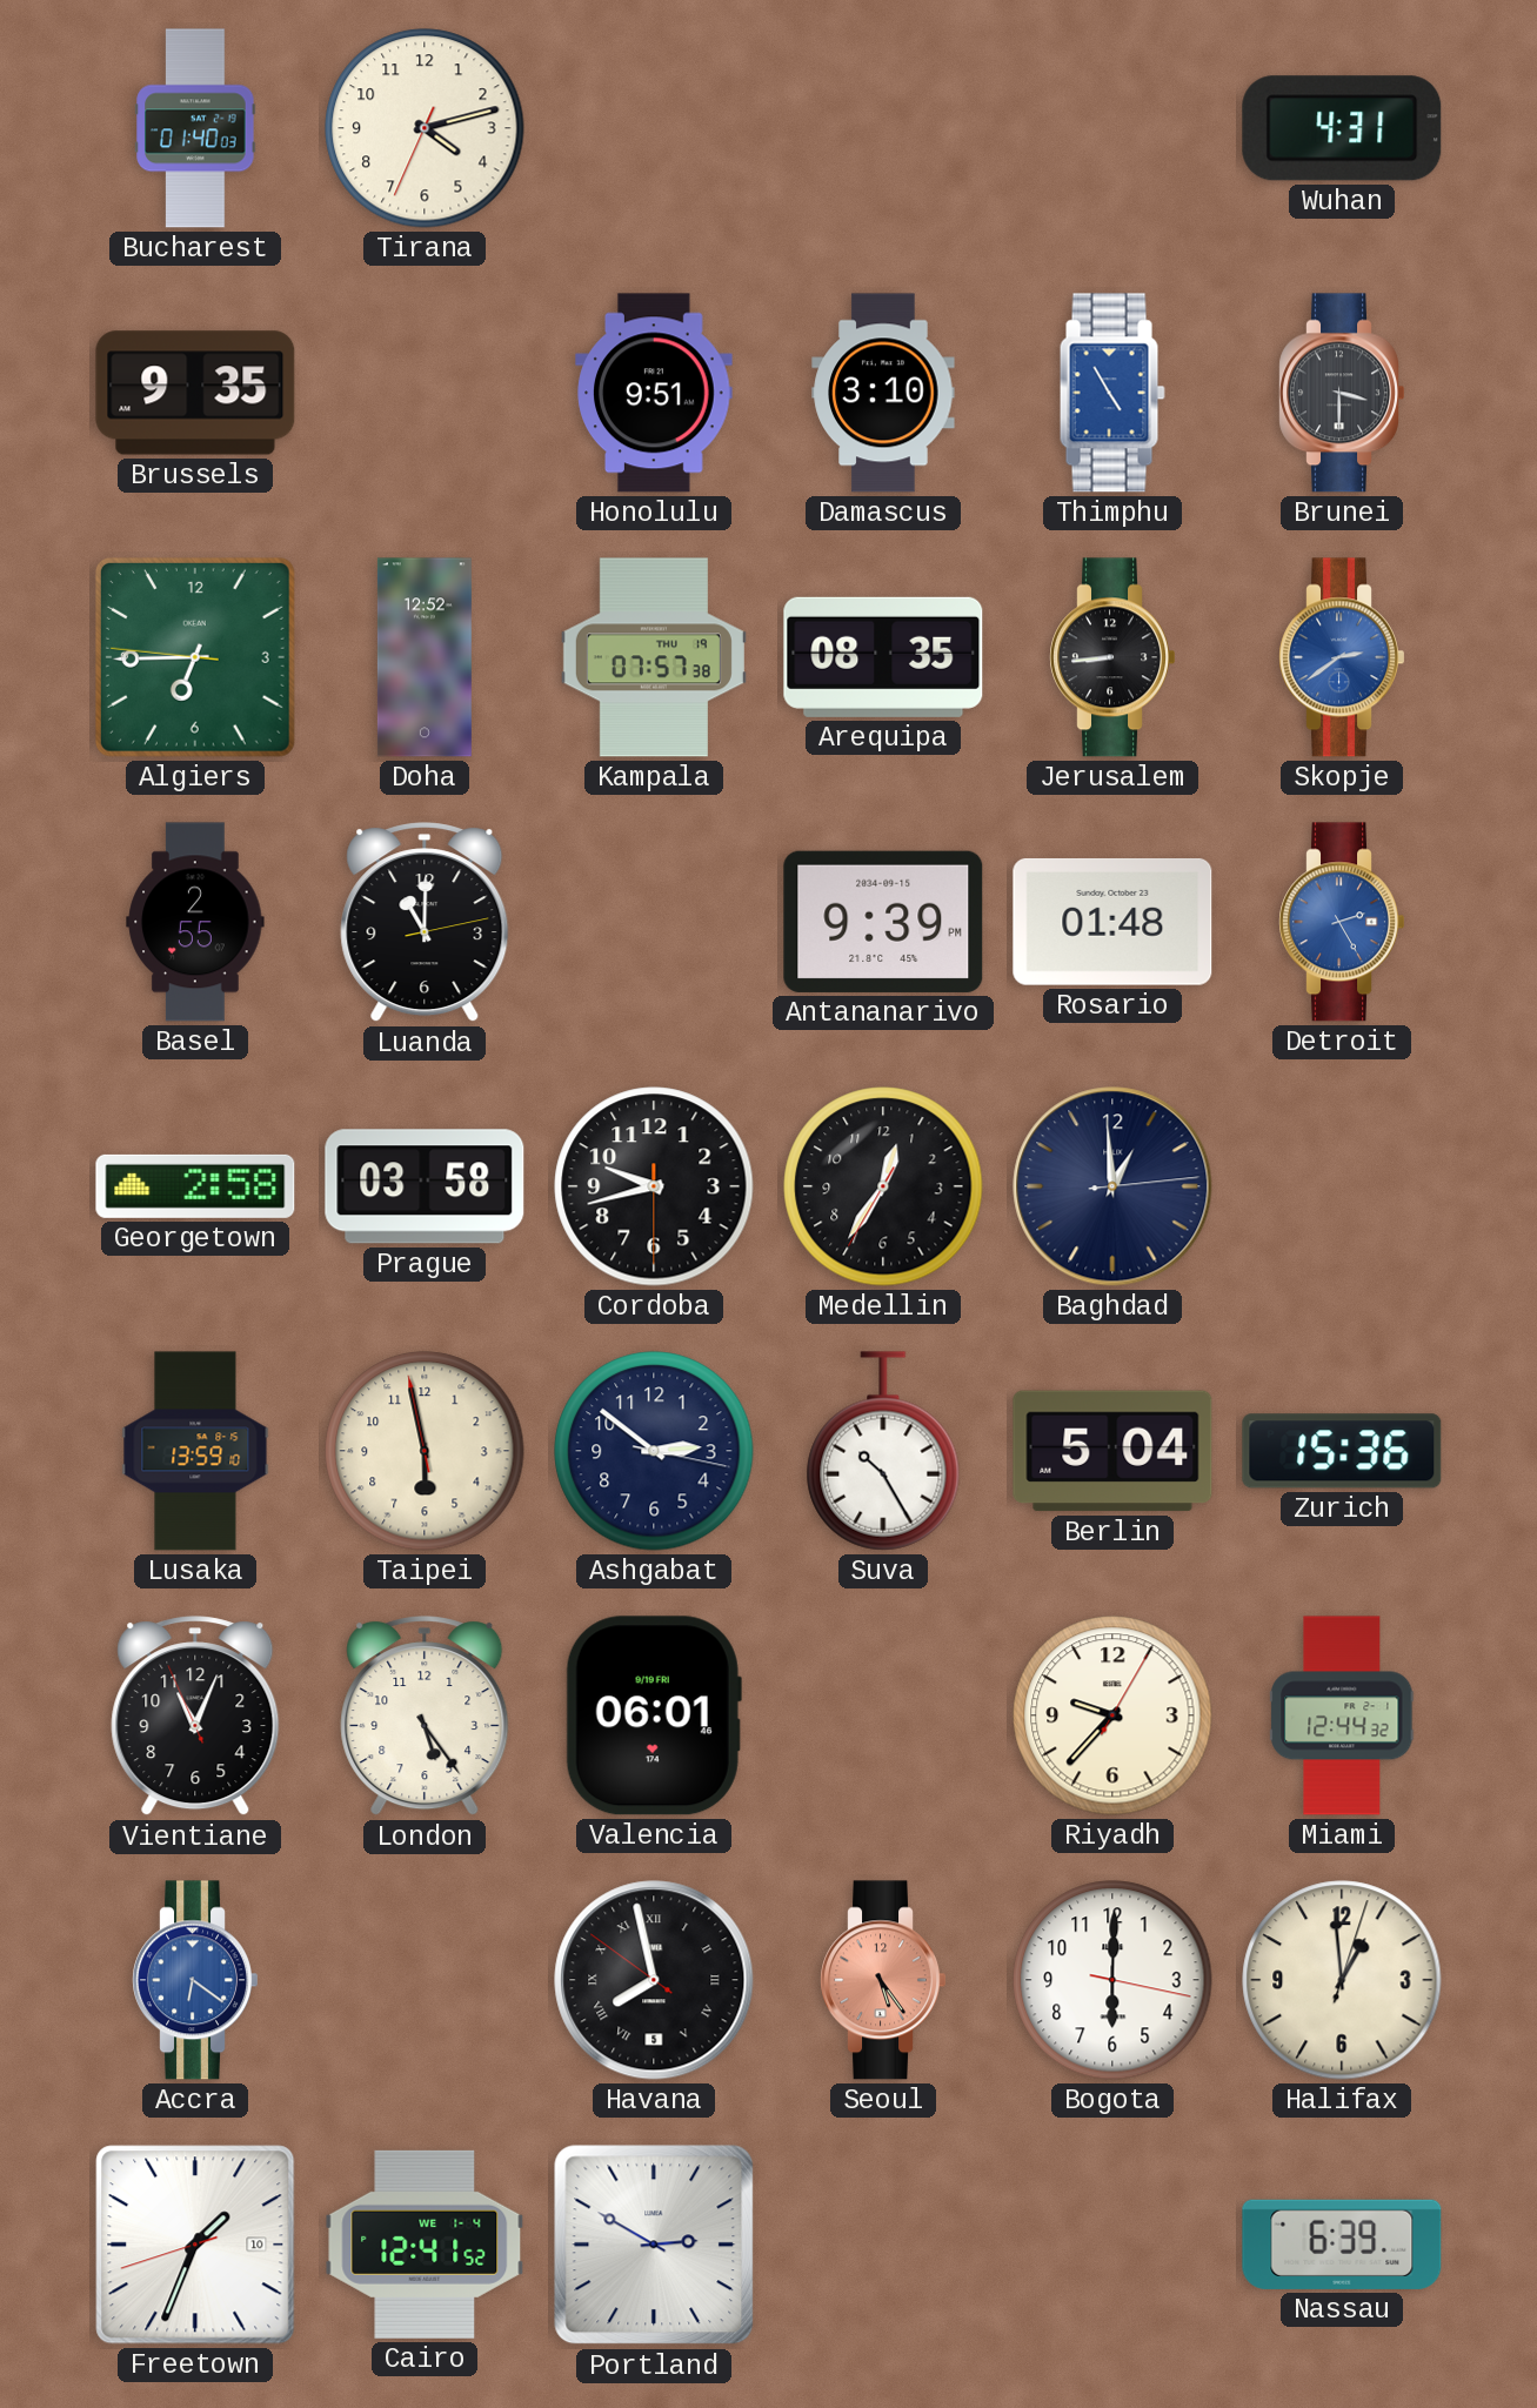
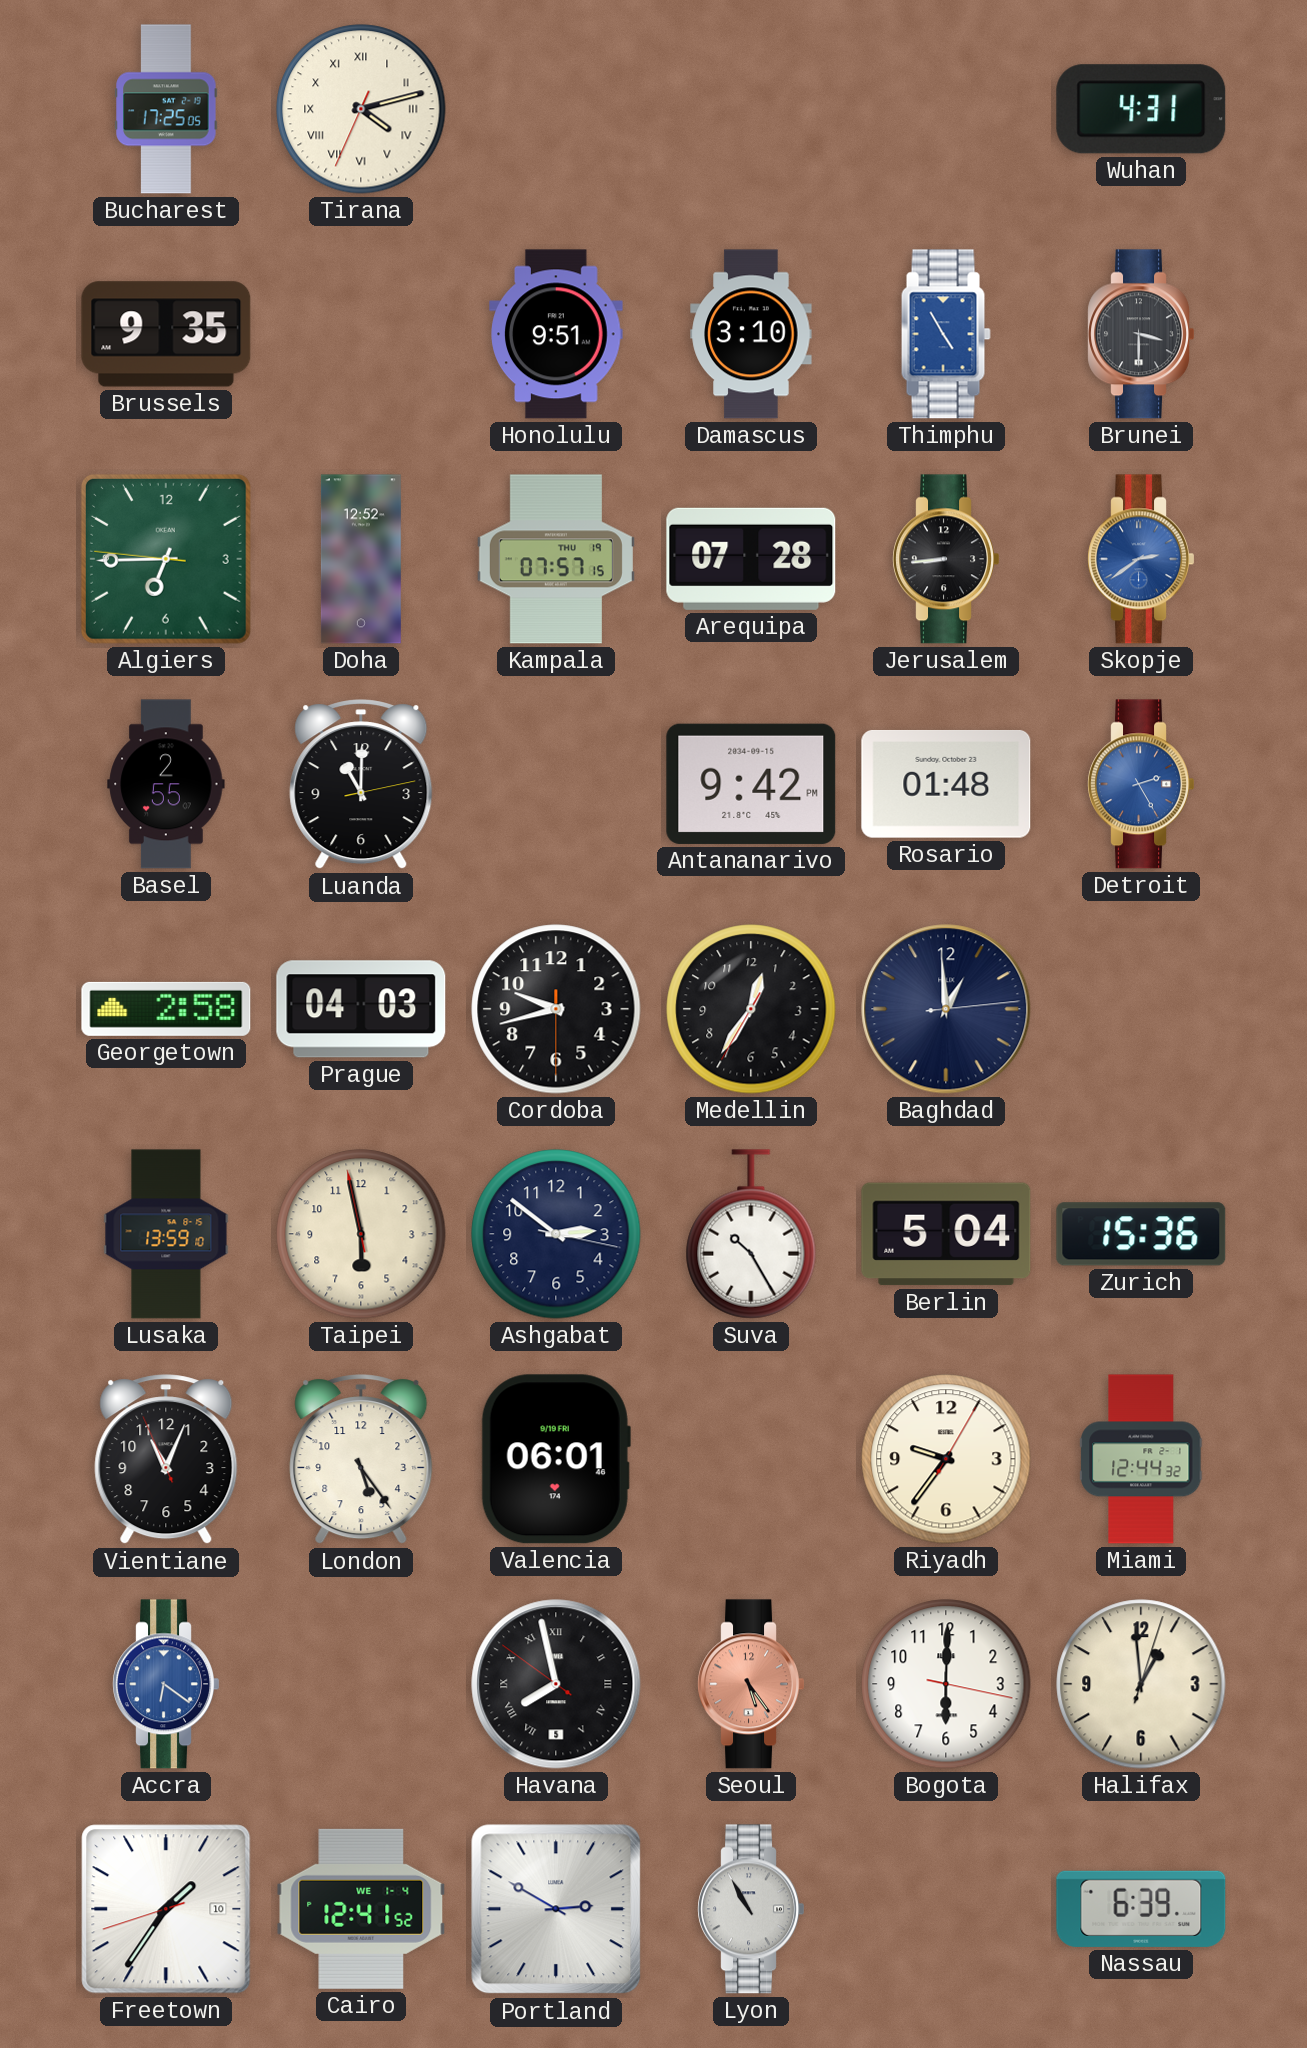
Bucharest: 01:40 -> 17:25
Tirana numerals: Arabic -> Roman
Kampala: 07:57:38 -> 07:57:15
Arequipa: 08:35 -> 07:28
Antananarivo: 9:39 -> 9:42
Prague: 03:58 -> 04:03
Riyadh: 9:37 -> 9:36
Freetown: 1:33 -> 1:35
Lyon: none -> 10:55
